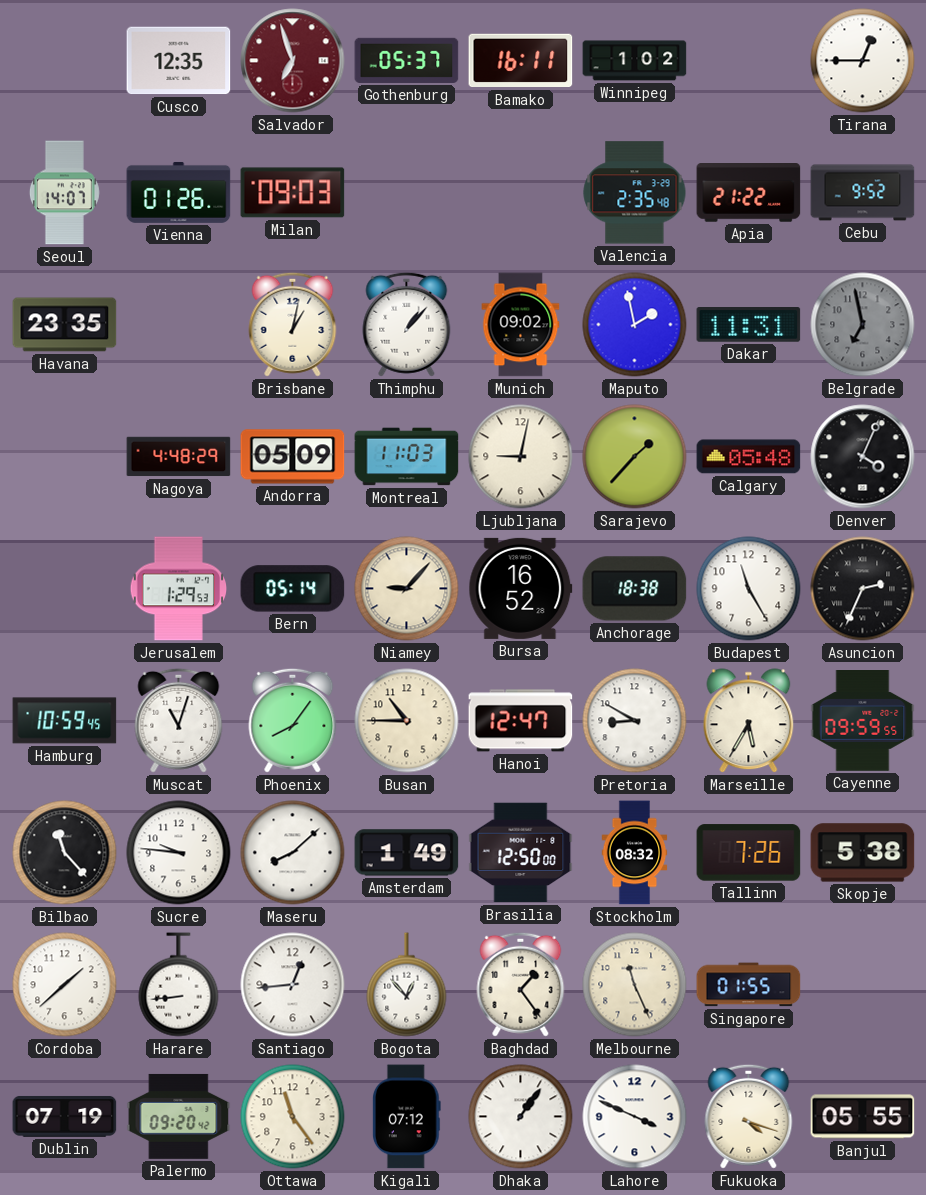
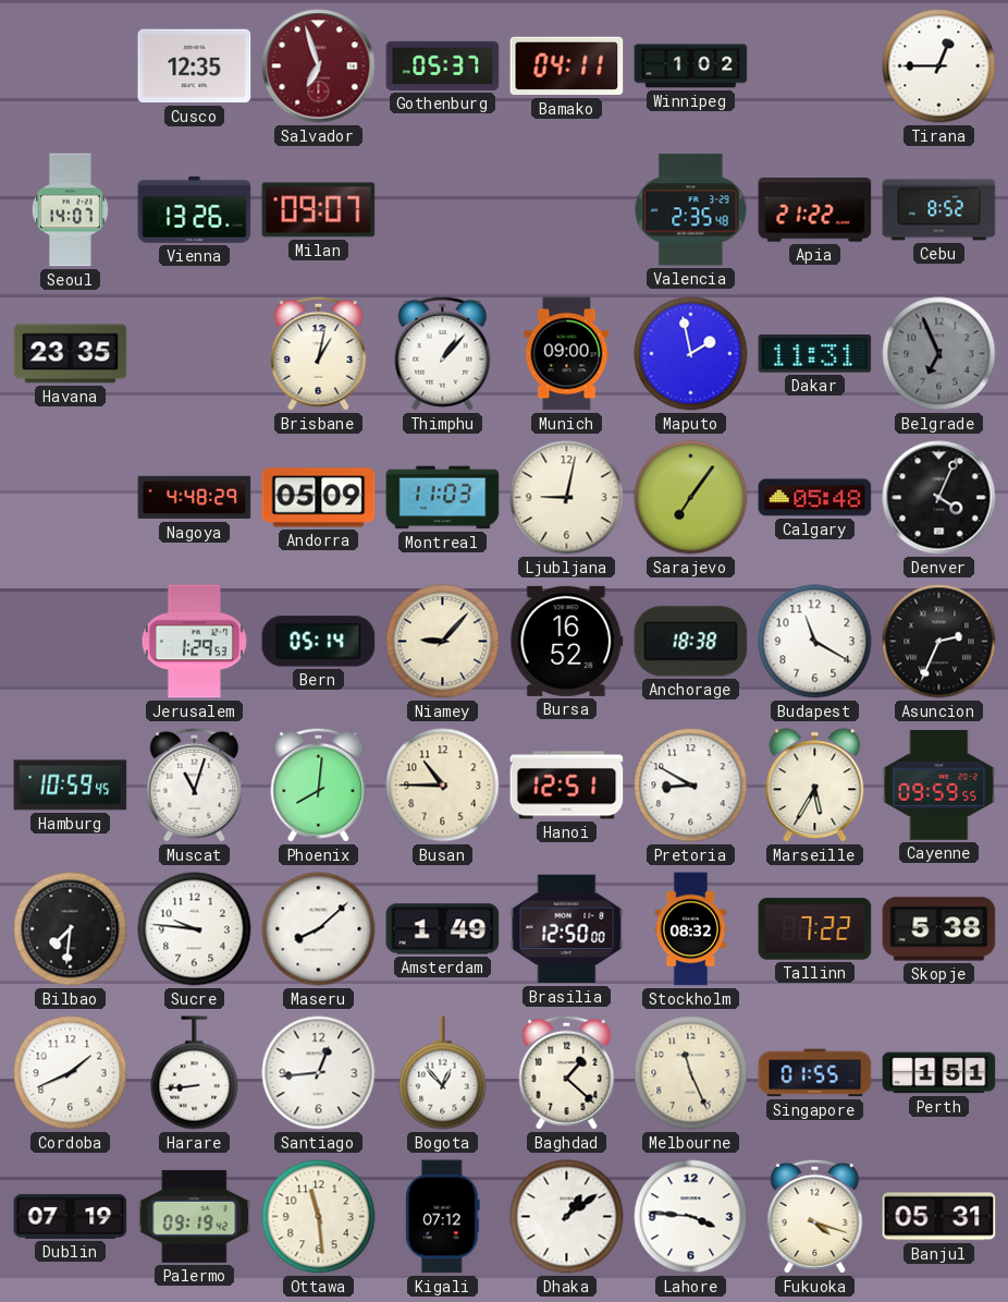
Bamako: 16:11 -> 04:11
Vienna: 01:26 -> 13:26
Milan: 09:03 -> 09:07
Cebu: 9:52 -> 8:52
Munich: 09:02 -> 09:00
Belgrade: 6:58 -> 6:56
Sarajevo: 1:37 -> 7:06
Budapest: 11:25 -> 11:20
Phoenix: 8:06 -> 8:01
Hanoi: 12:47 -> 12:51
Bilbao: 11:23 -> 7:31
Tallinn: 7:26 -> 7:22
Cordoba: 1:38 -> 1:41
Baghdad: 1:24 -> 1:22
Perth: none -> 1:51
Palermo: 09:20 -> 09:19
Ottawa: 11:24 -> 11:29
Dhaka: 1:06 -> 1:09
Lahore: 3:49 -> 3:46
Banjul: 05:55 -> 05:31
